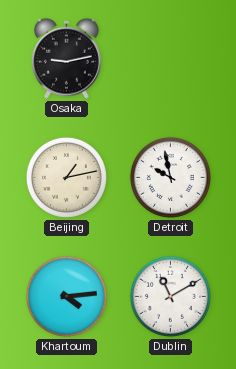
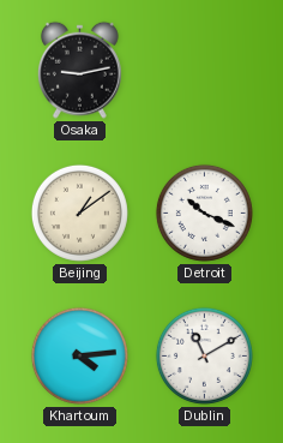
Beijing: 1:13 -> 1:09
Detroit: 9:58 -> 10:19
